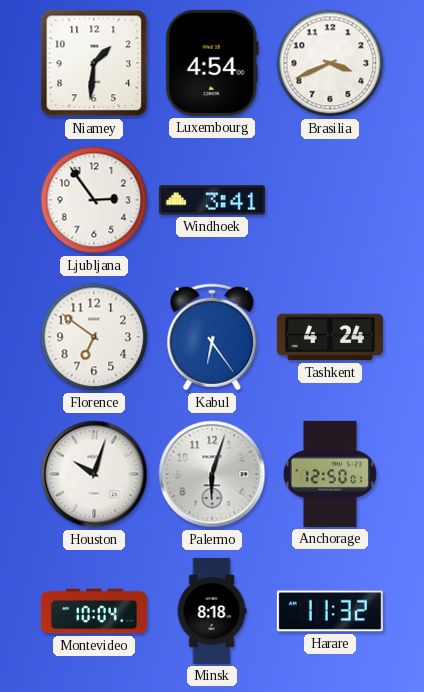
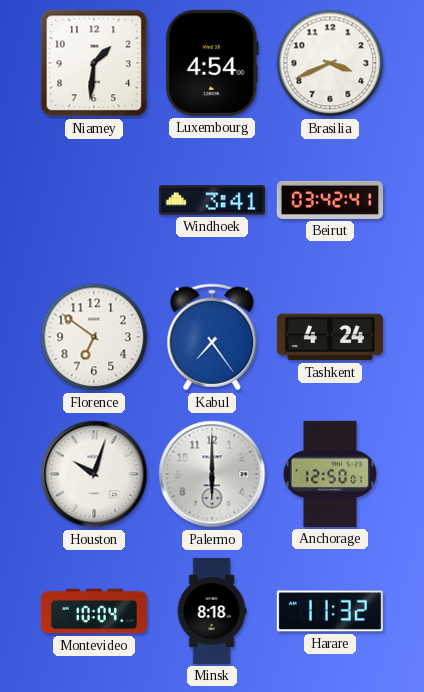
Ljubljana: 2:54 -> none
Beirut: none -> 03:42
Kabul: 6:24 -> 7:24
Palermo: 6:03 -> 6:00
